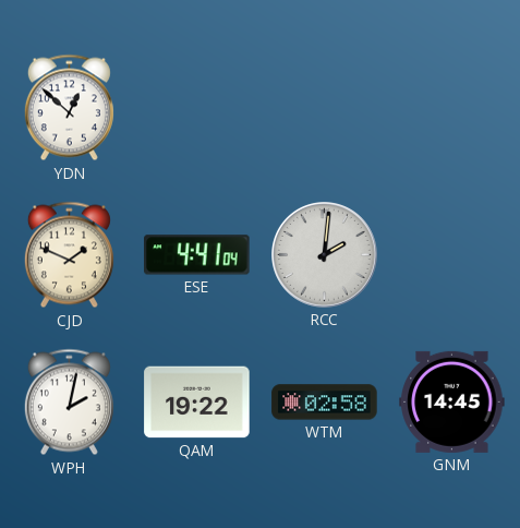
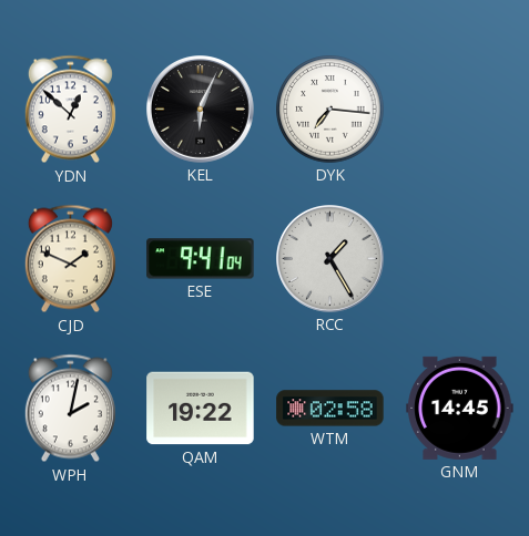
KEL: none -> 6:04
DYK: none -> 7:16
ESE: 4:41 -> 9:41
RCC: 2:01 -> 1:25
